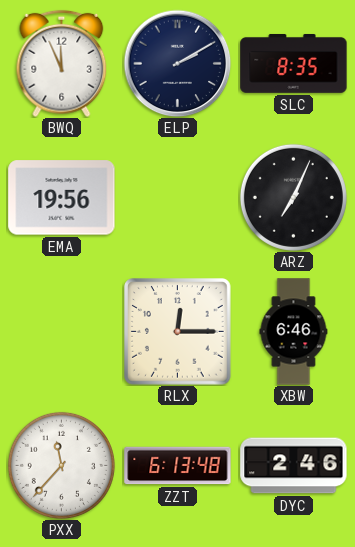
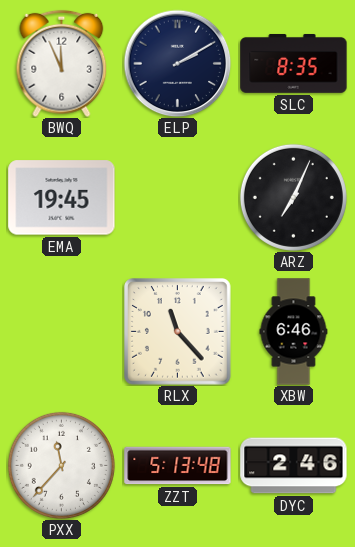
EMA: 19:56 -> 19:45
RLX: 12:15 -> 11:23
ZZT: 6:13 -> 5:13
